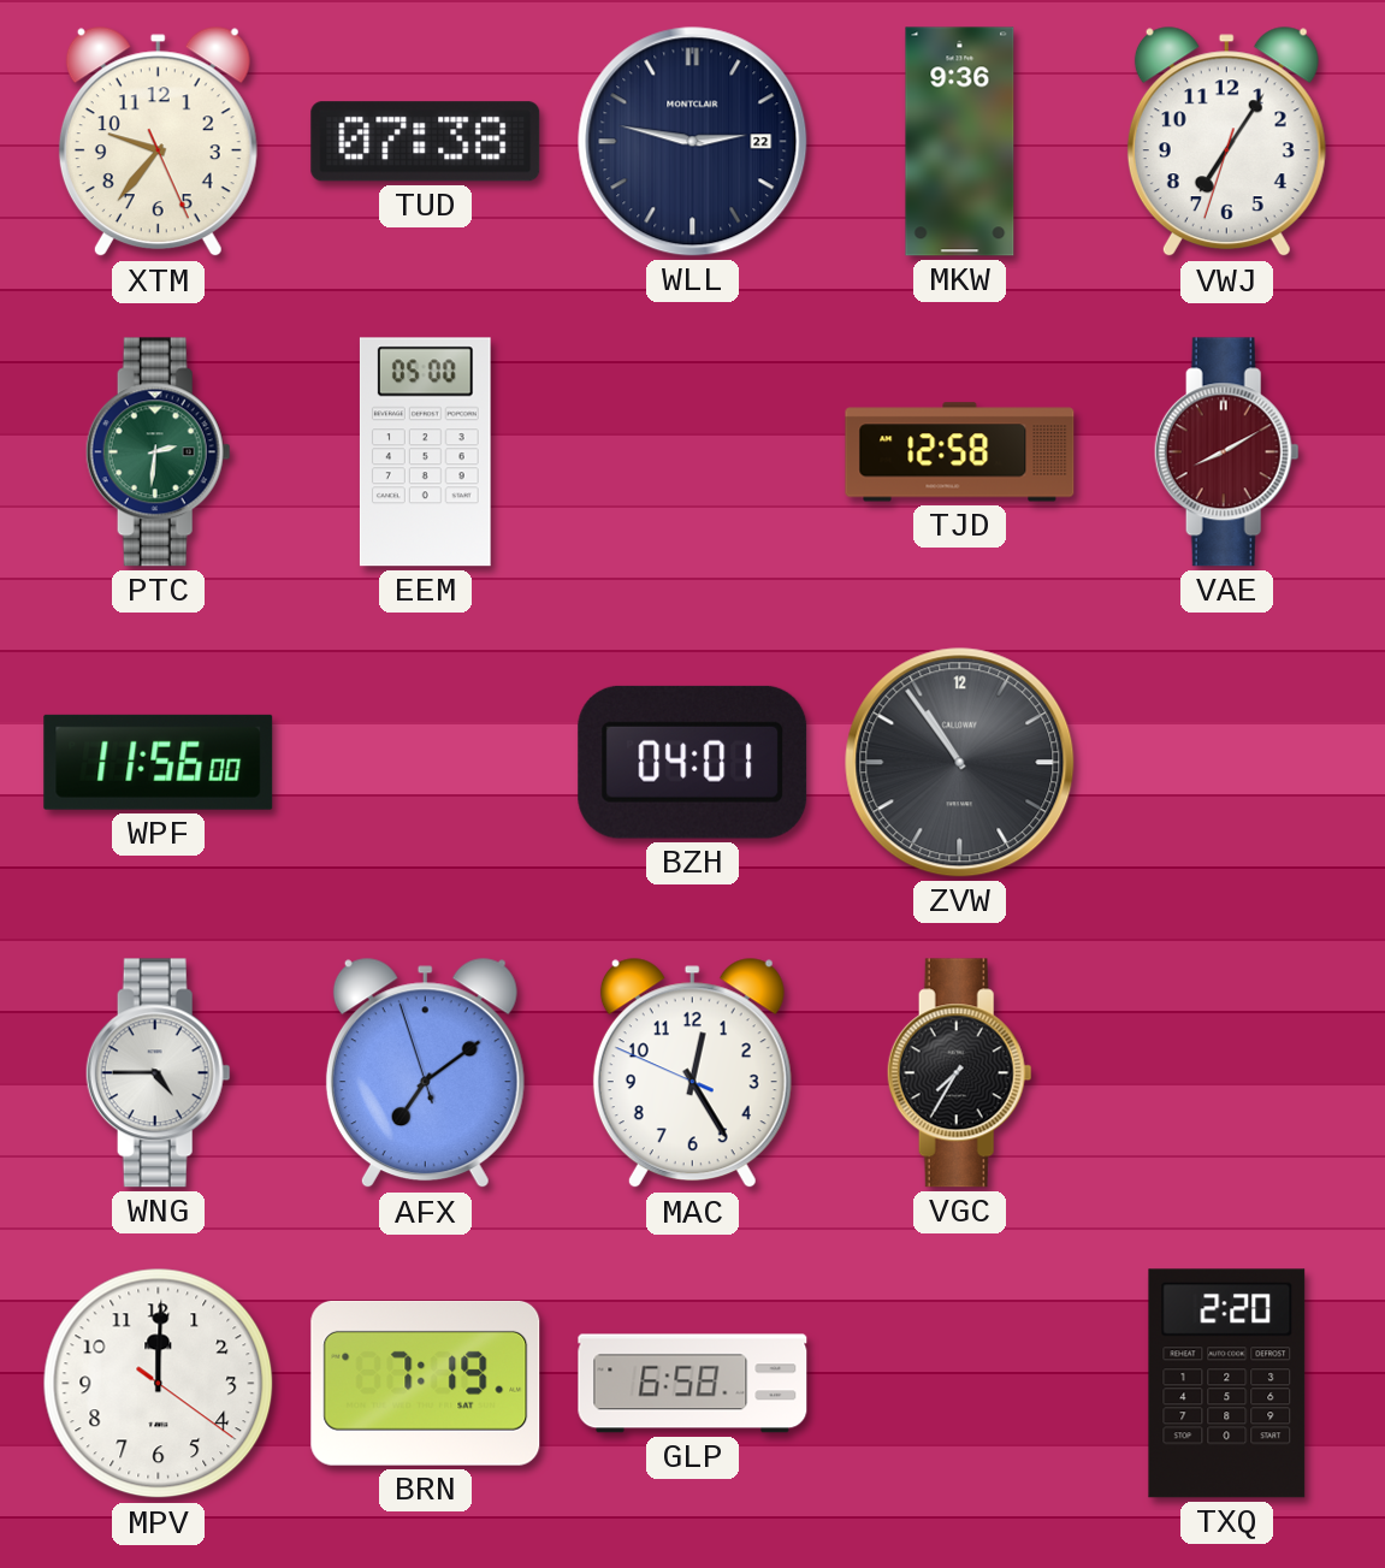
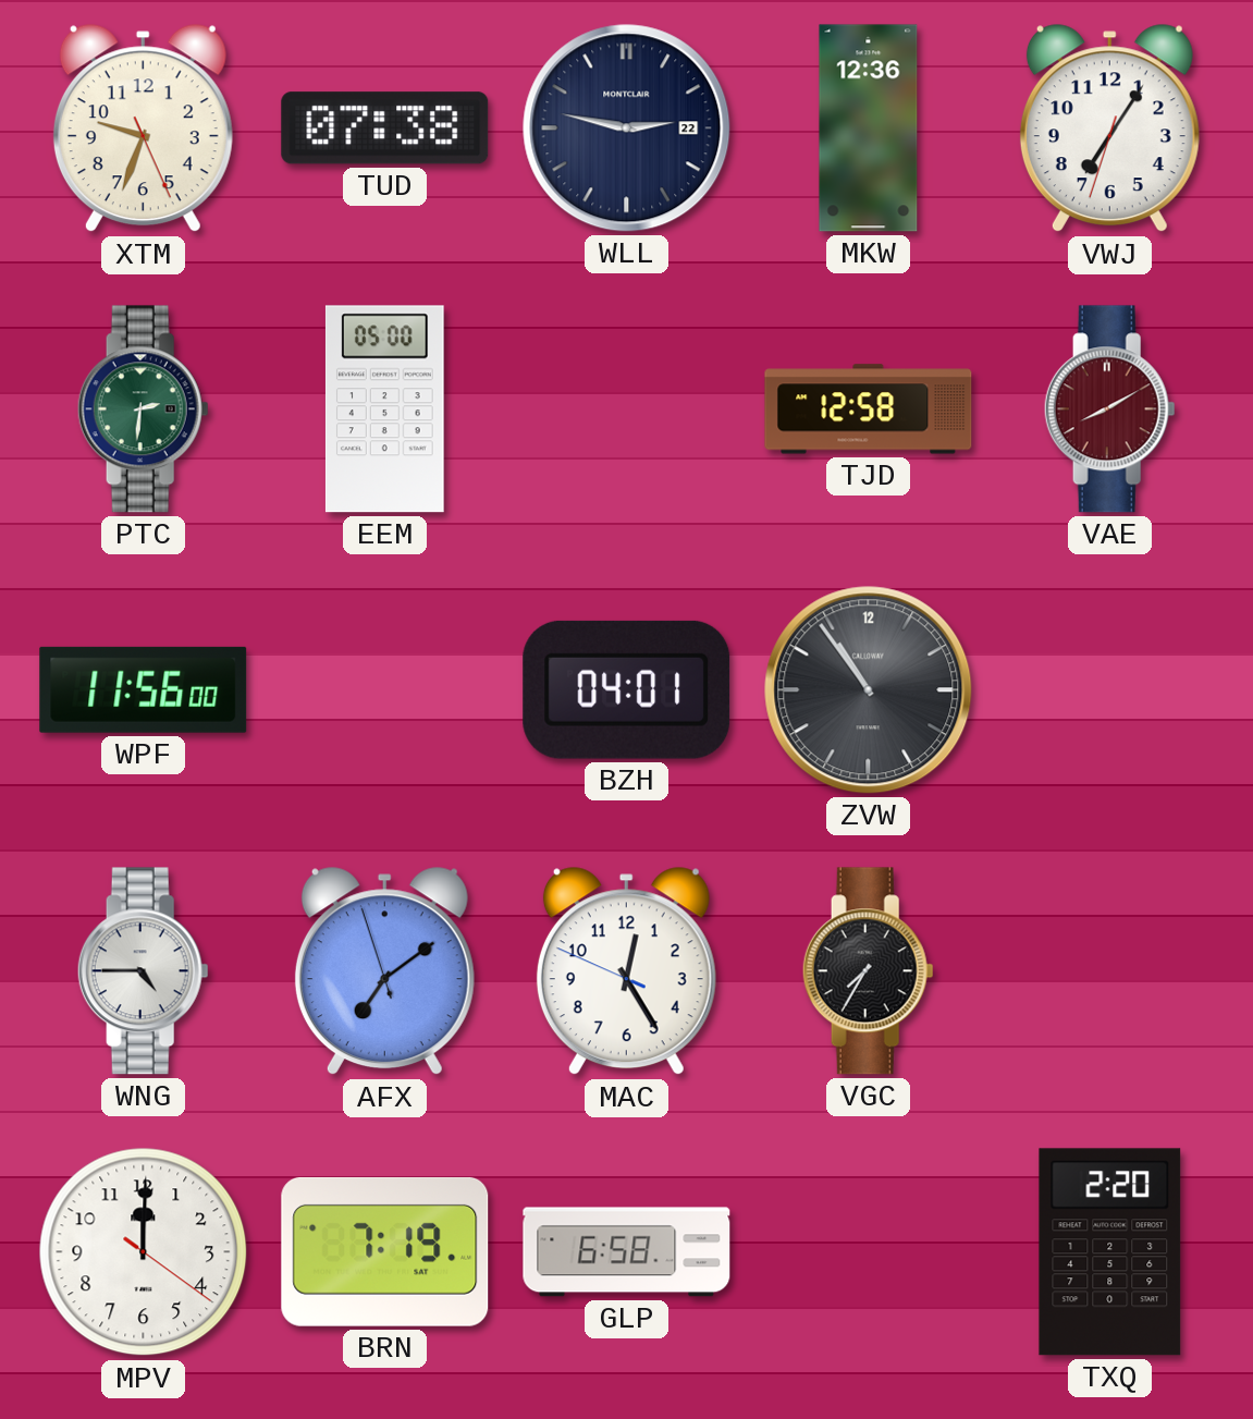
XTM: 9:36 -> 9:33
MKW: 9:36 -> 12:36
